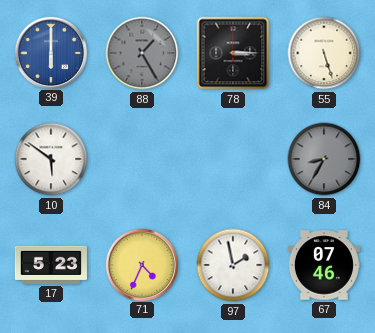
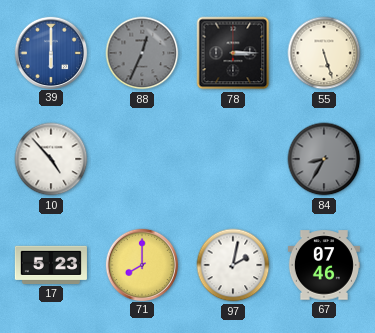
88: 1:25 -> 12:34
10: 5:51 -> 4:53
71: 4:34 -> 8:00
97: 1:58 -> 2:02
